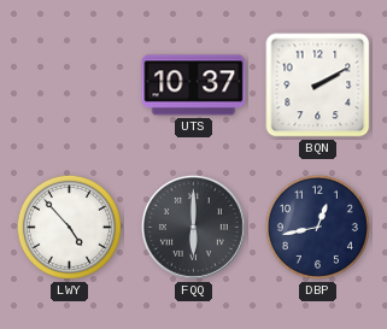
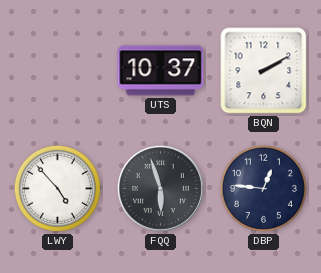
FQQ: 6:00 -> 5:57
DBP: 12:43 -> 12:46
